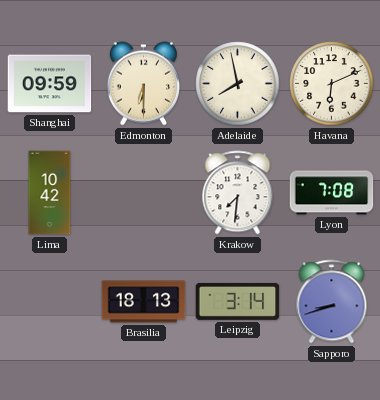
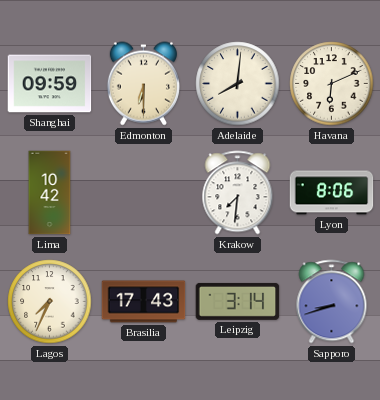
Adelaide: 7:58 -> 8:01
Lyon: 7:08 -> 8:06
Lagos: none -> 7:34
Brasilia: 18:13 -> 17:43
